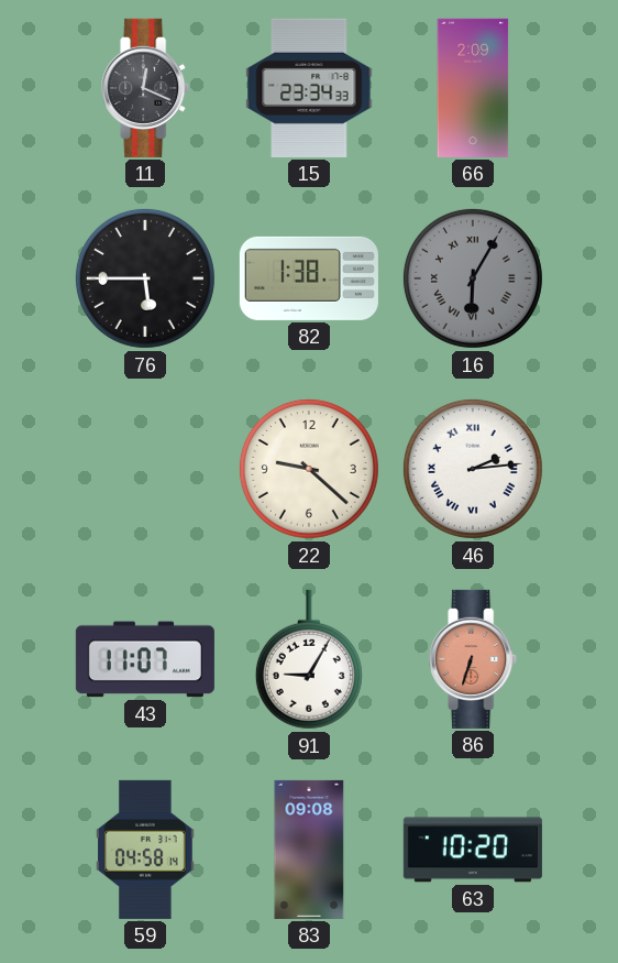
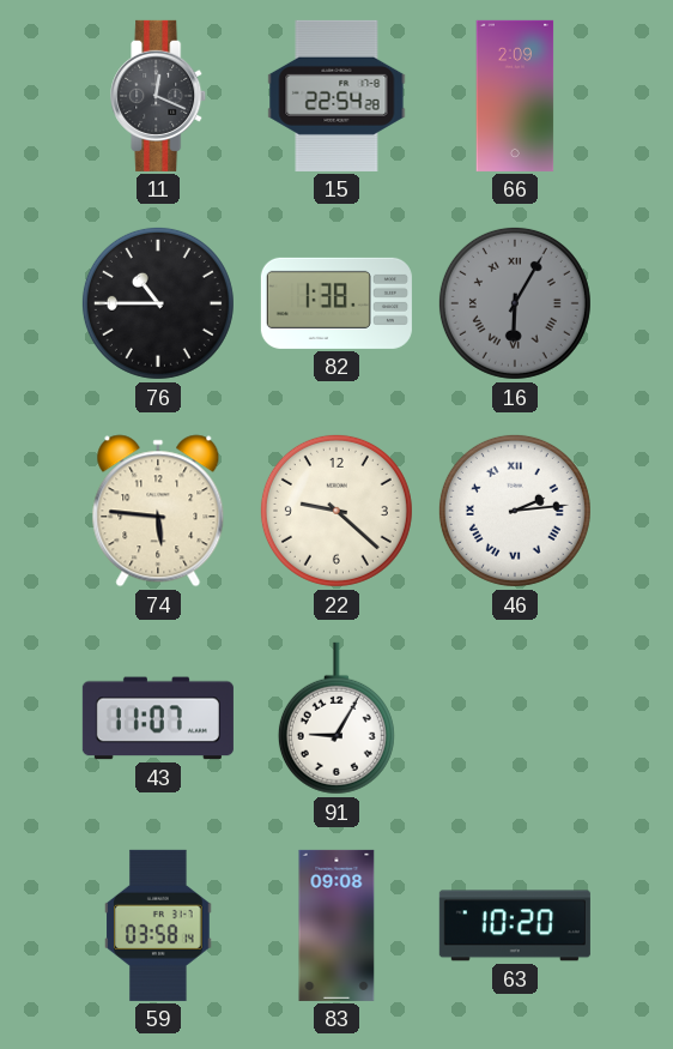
15: 23:34 -> 22:54
76: 5:45 -> 10:45
74: none -> 5:46
86: 6:33 -> none
59: 04:58 -> 03:58
